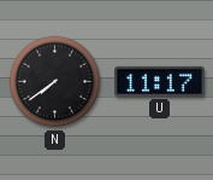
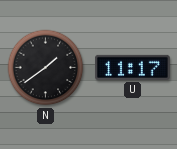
N: 7:39 -> 1:39
